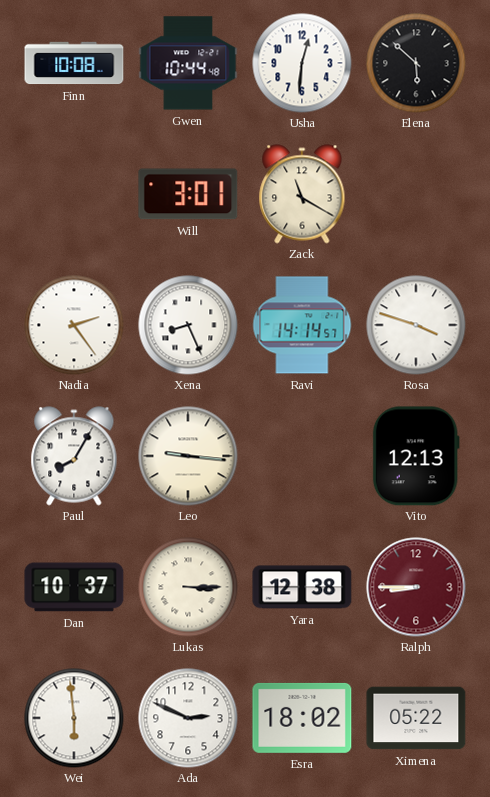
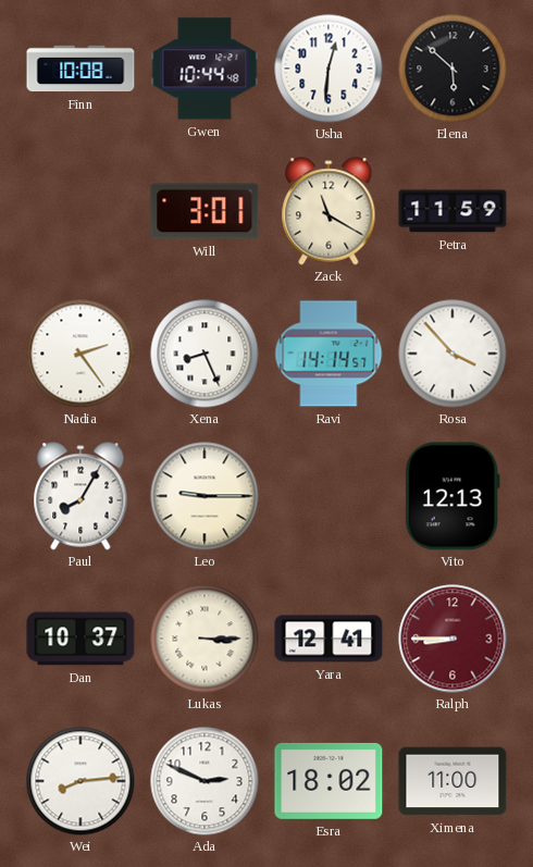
Petra: none -> 11:59
Rosa: 3:48 -> 3:53
Leo: 9:16 -> 9:15
Yara: 12:38 -> 12:41
Wei: 5:59 -> 8:14
Ximena: 05:22 -> 11:00
